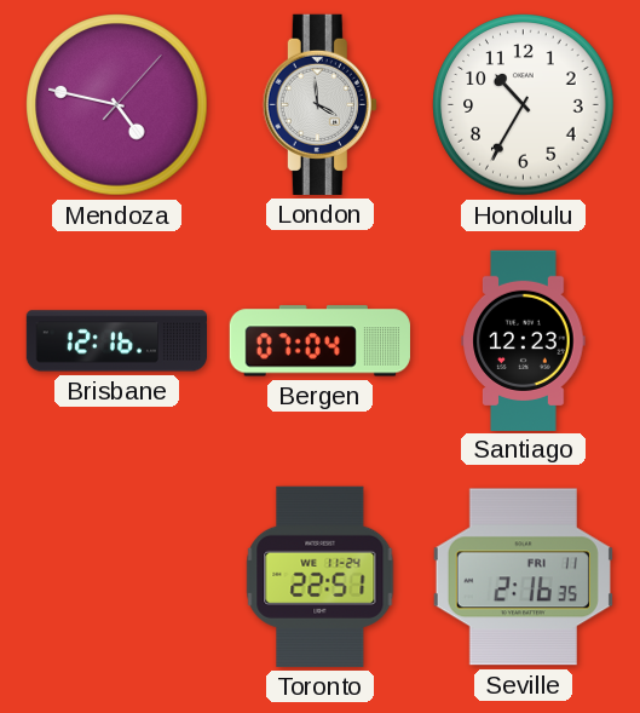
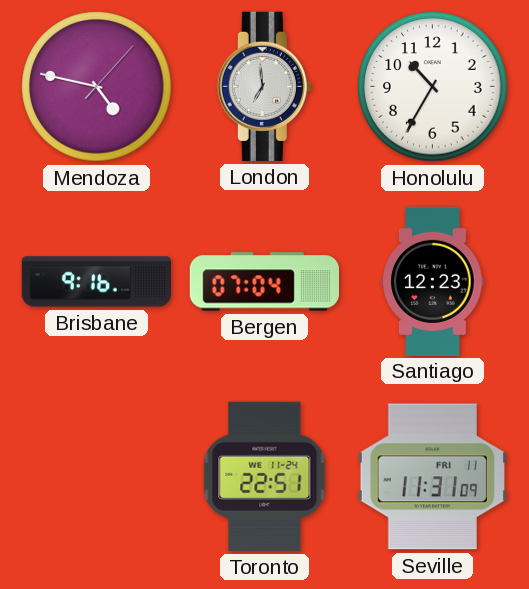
London: 3:59 -> 6:59
Brisbane: 12:16 -> 9:16
Seville: 2:16 -> 11:31
